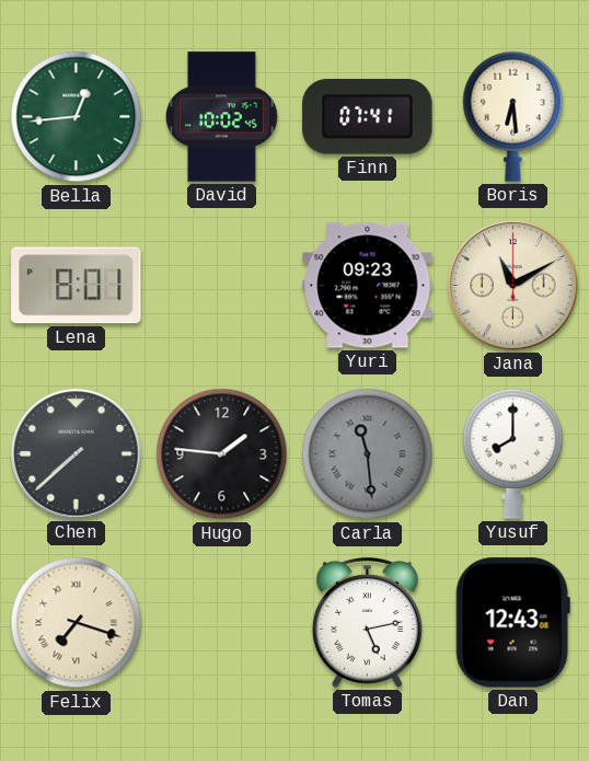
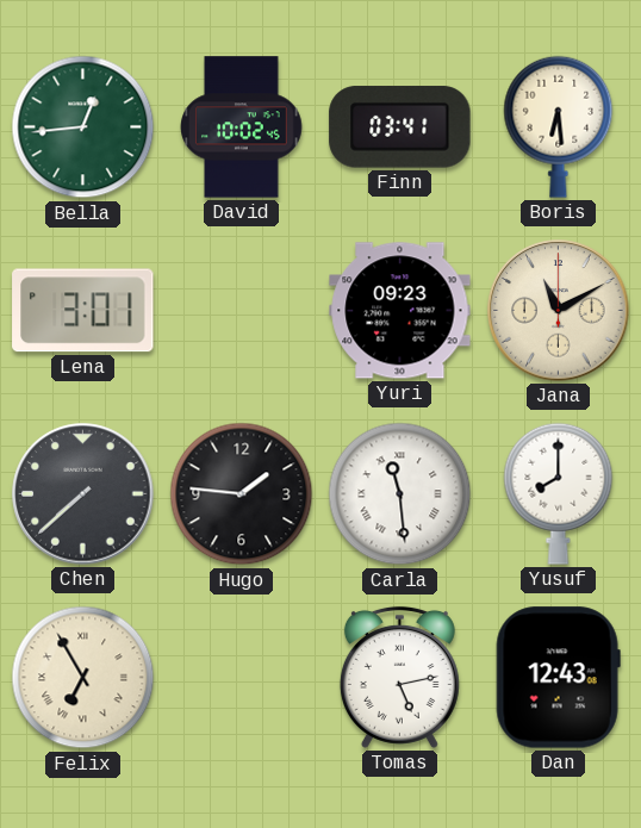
Finn: 07:41 -> 03:41
Lena: 8:01 -> 3:01
Carla dial: grey -> white
Felix: 7:18 -> 6:55
